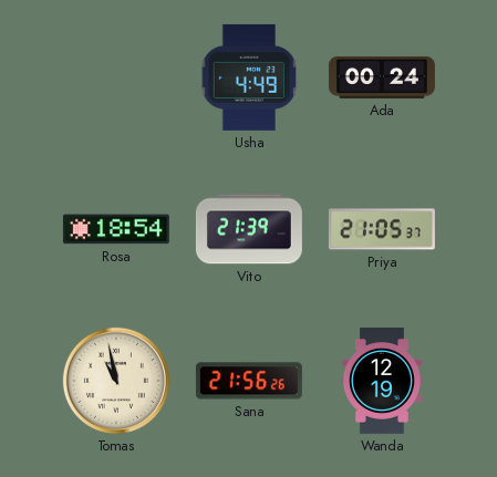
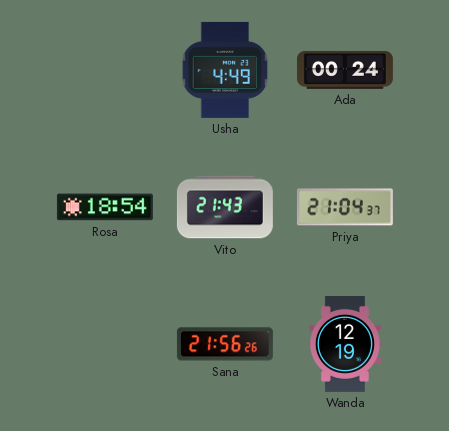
Vito: 21:39 -> 21:43
Priya: 21:05 -> 21:04
Tomas: 10:58 -> none
